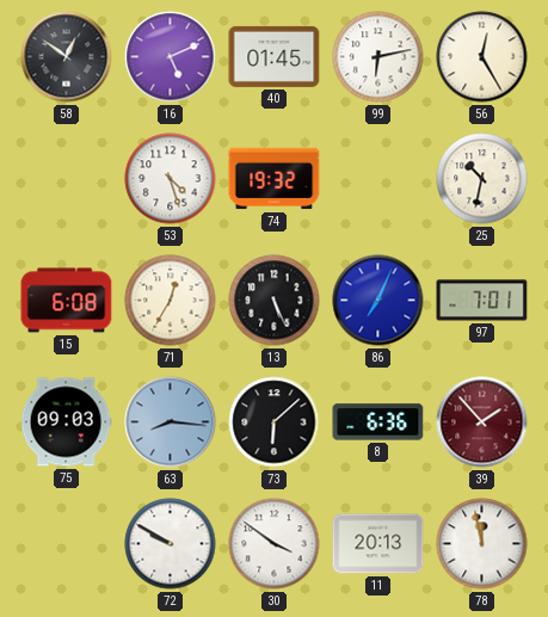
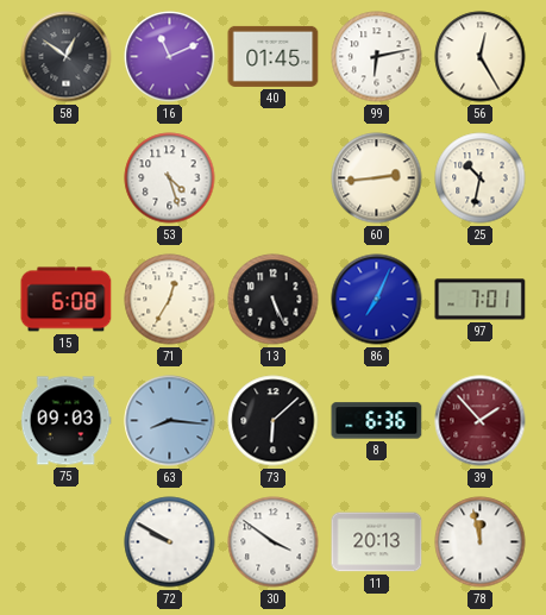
16: 5:11 -> 11:11
74: 19:32 -> none
60: none -> 2:44
